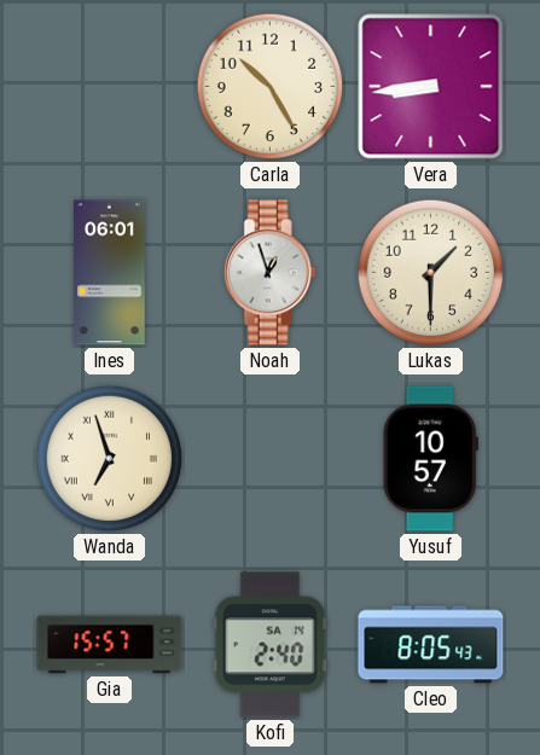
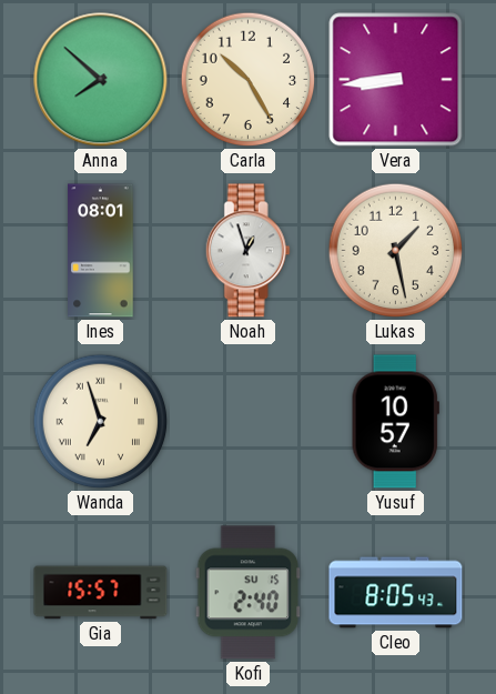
Anna: none -> 7:52
Ines: 06:01 -> 08:01
Lukas: 1:30 -> 1:28
Kofi date: SA 14 -> SU 15
